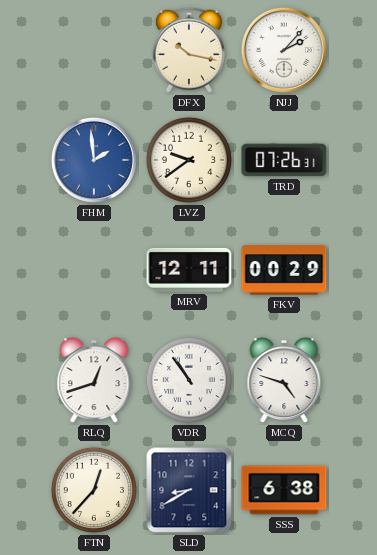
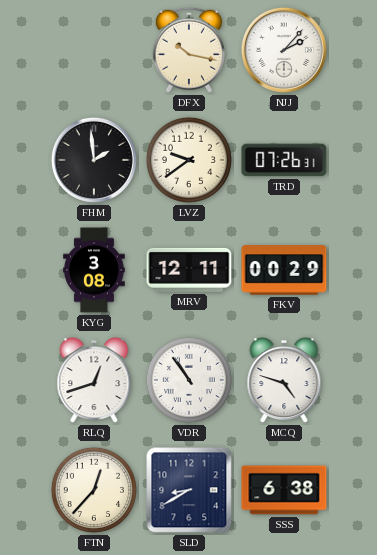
FHM dial: blue -> black
KYG: none -> 3:08
